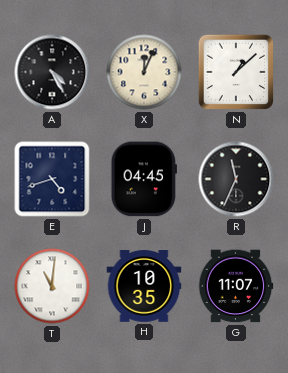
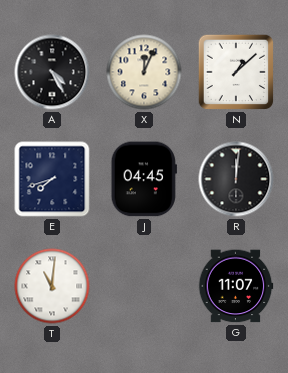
E: 4:42 -> 7:42
R: 11:34 -> 12:01
H: 10:35 -> none
